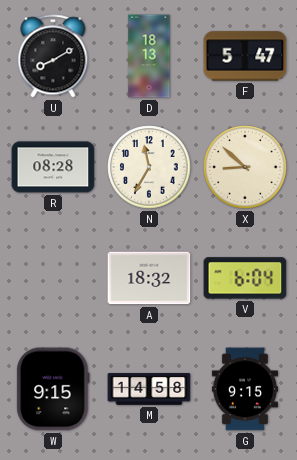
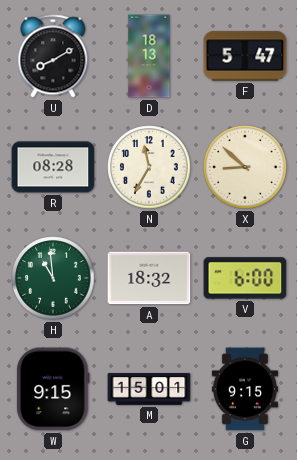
H: none -> 10:59
V: 6:04 -> 6:00
M: 14:58 -> 15:01
